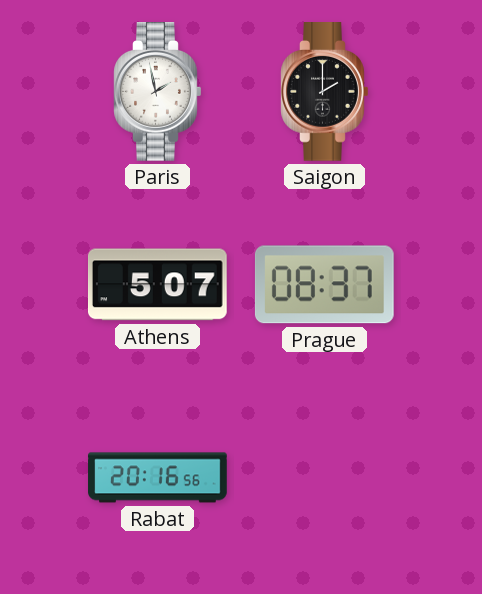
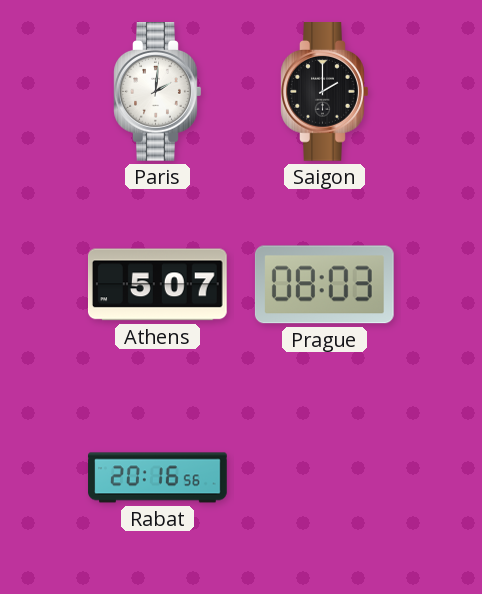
Paris: 1:58 -> 2:01
Prague: 08:37 -> 08:03
